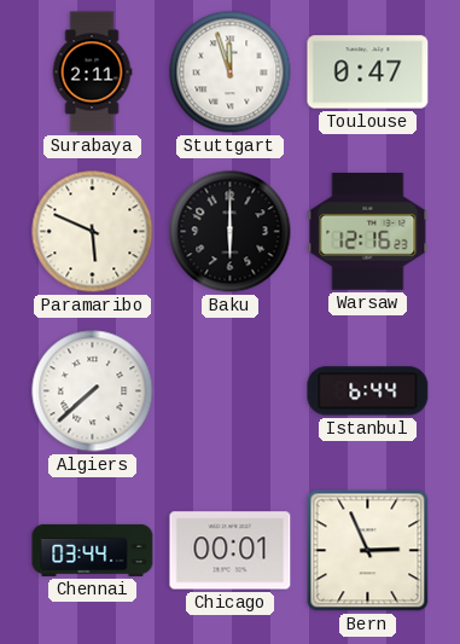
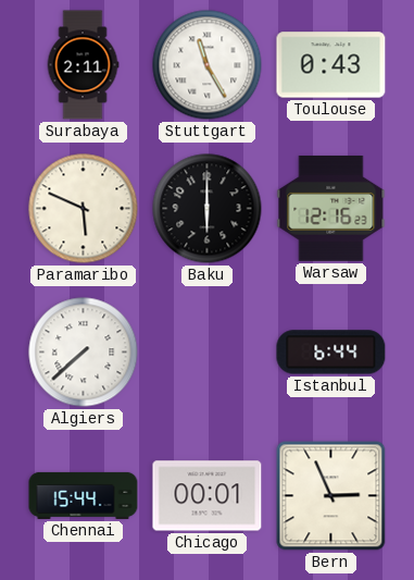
Stuttgart: 11:57 -> 11:25
Toulouse: 0:47 -> 0:43
Chennai: 03:44 -> 15:44
